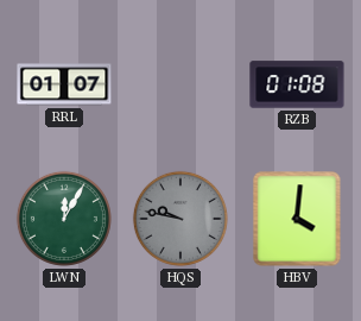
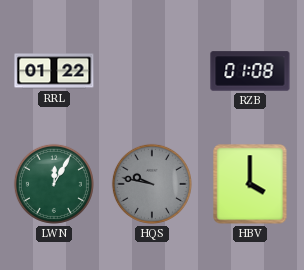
RRL: 01:07 -> 01:22
HBV: 4:01 -> 4:00
